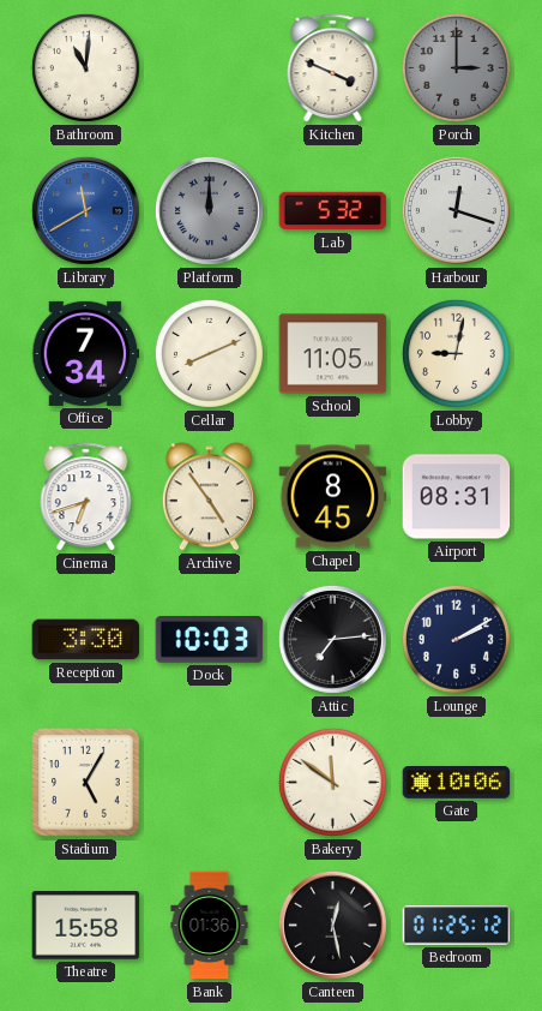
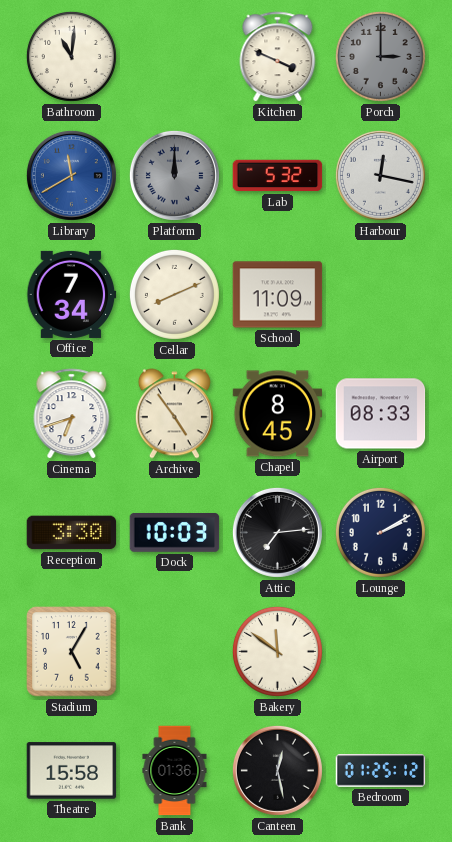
Harbour: 12:18 -> 12:17
School: 11:05 -> 11:09
Lobby: 9:02 -> none
Airport: 08:31 -> 08:33
Gate: 10:06 -> none
